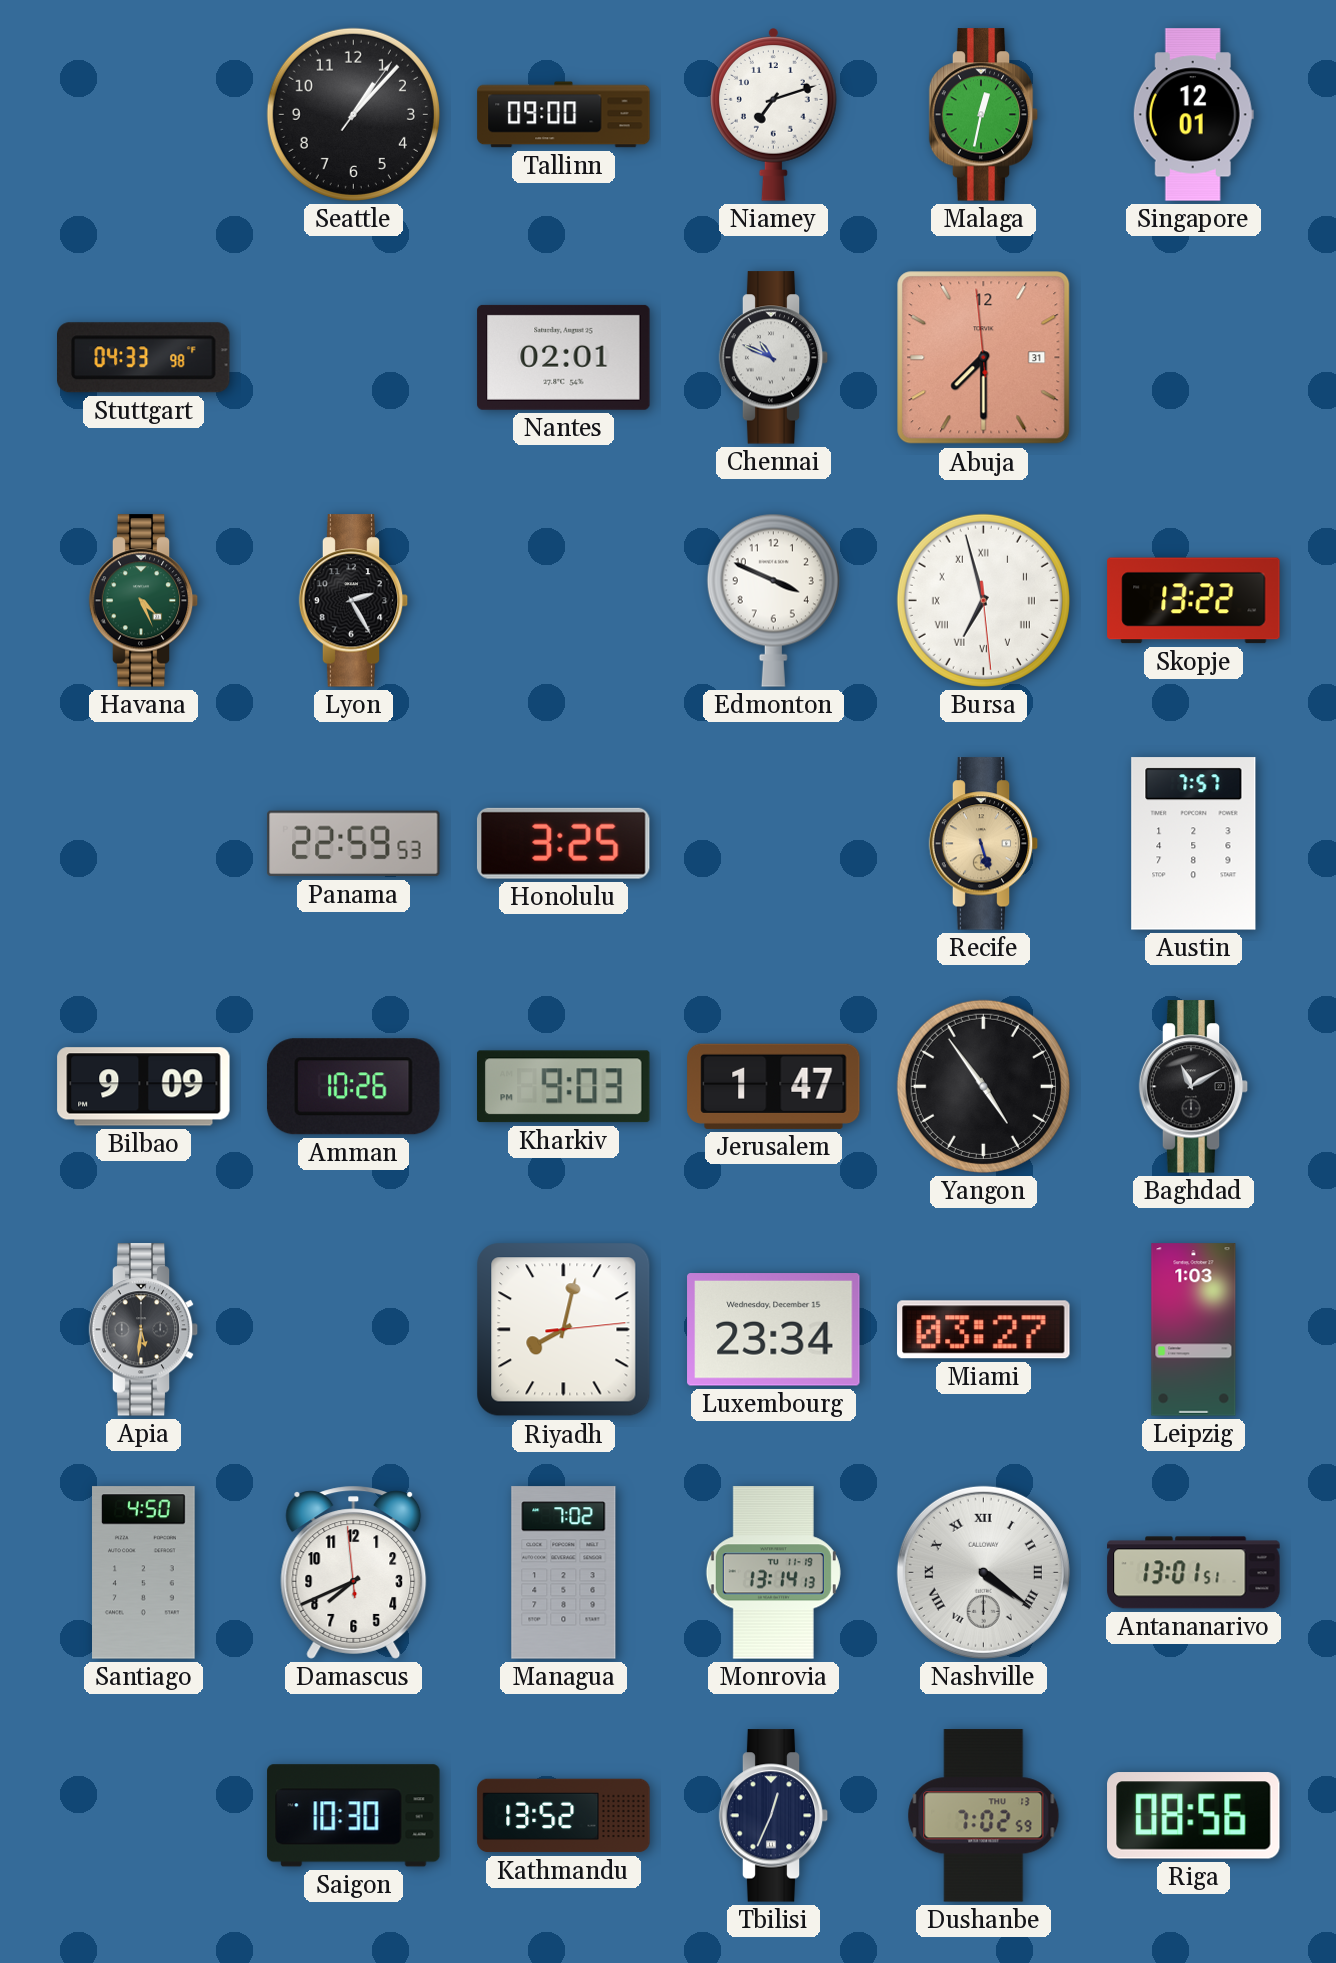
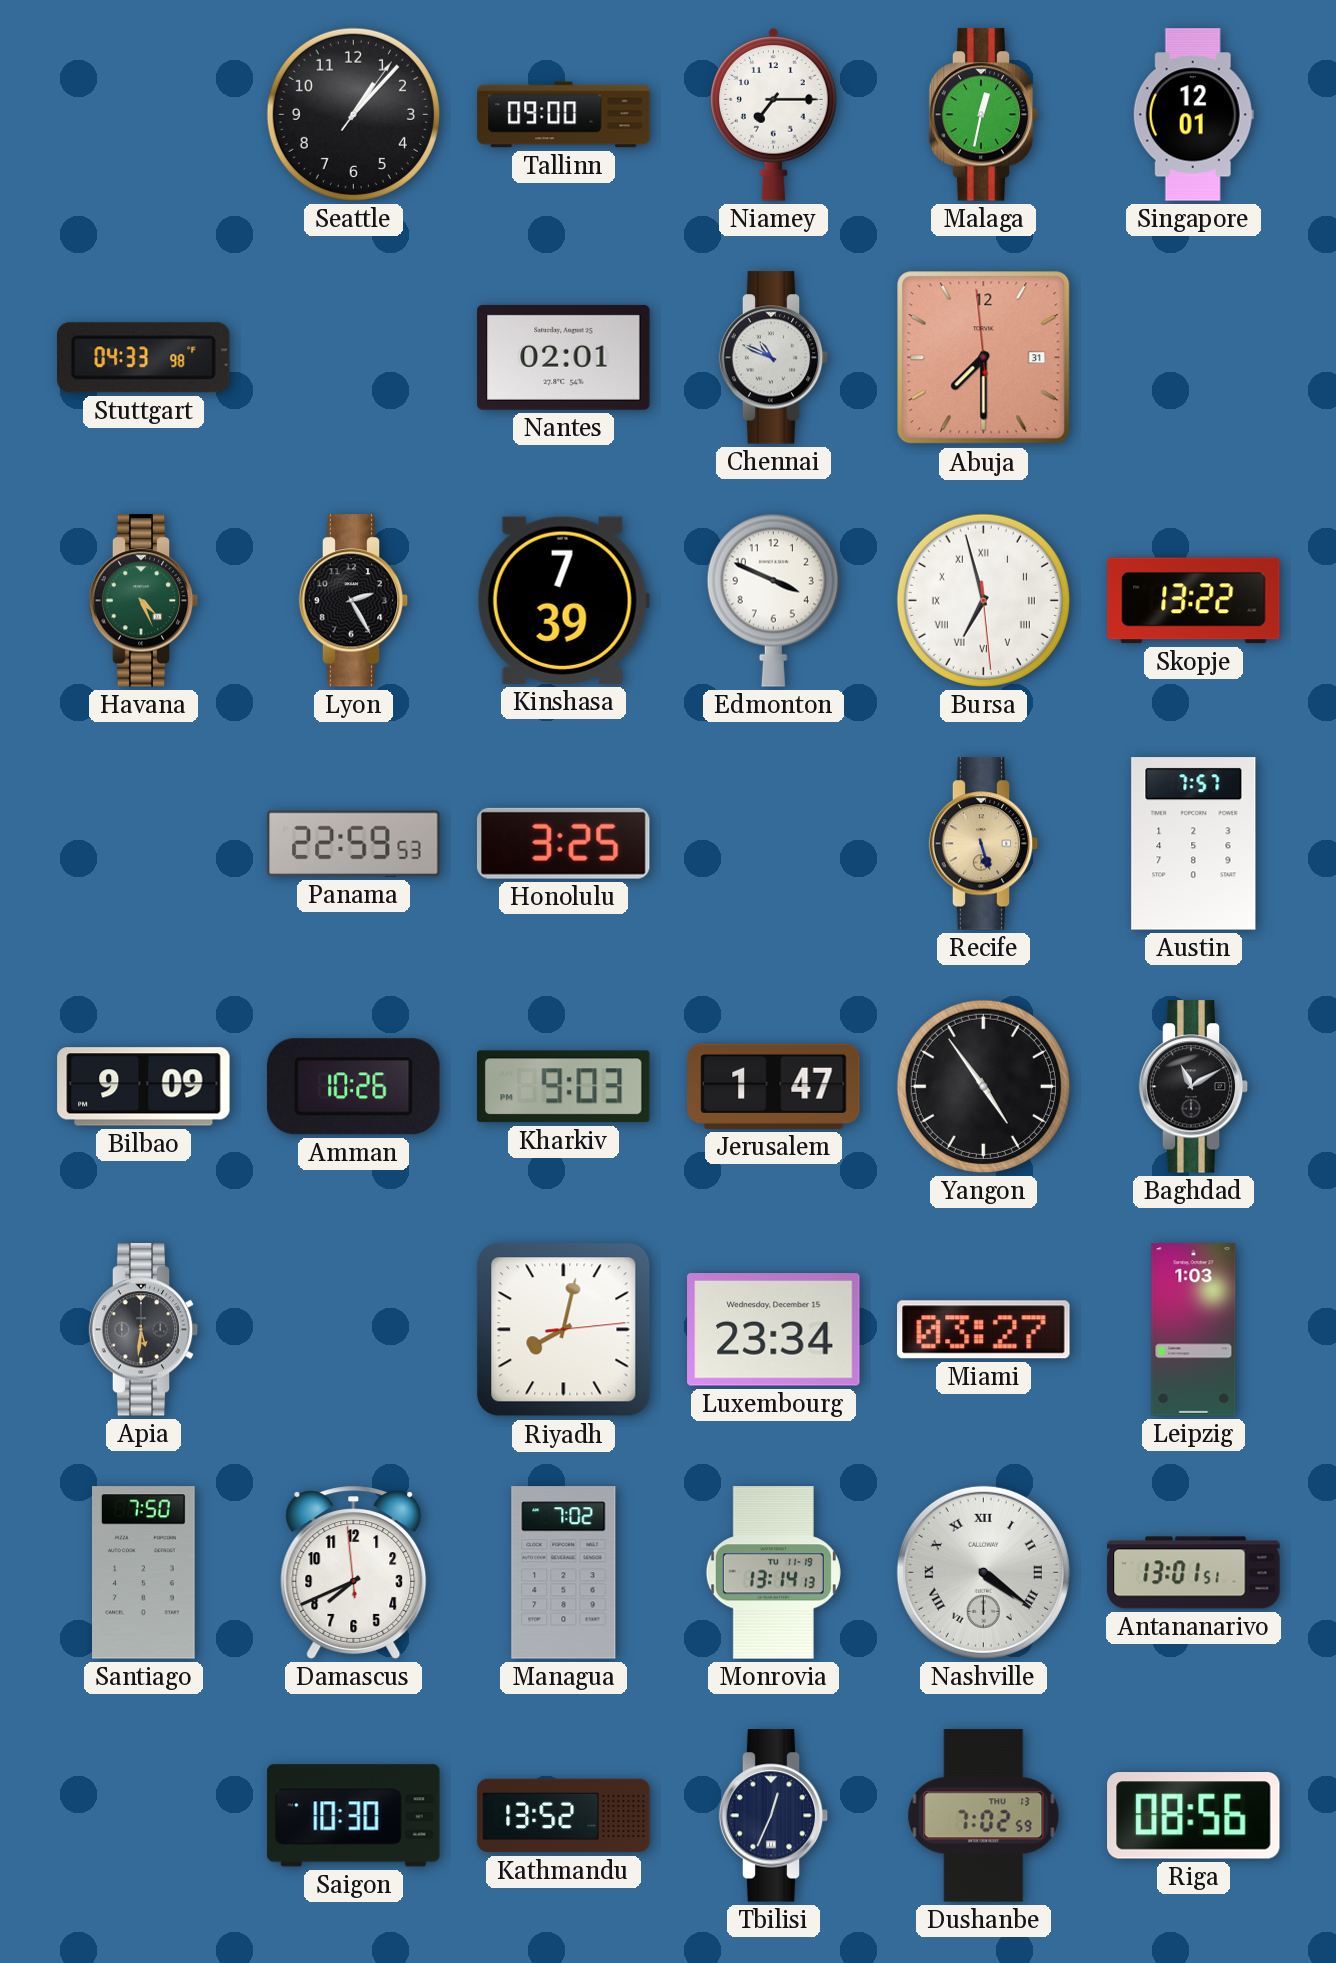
Niamey: 7:12 -> 7:15
Kinshasa: none -> 7:39
Santiago: 4:50 -> 7:50
